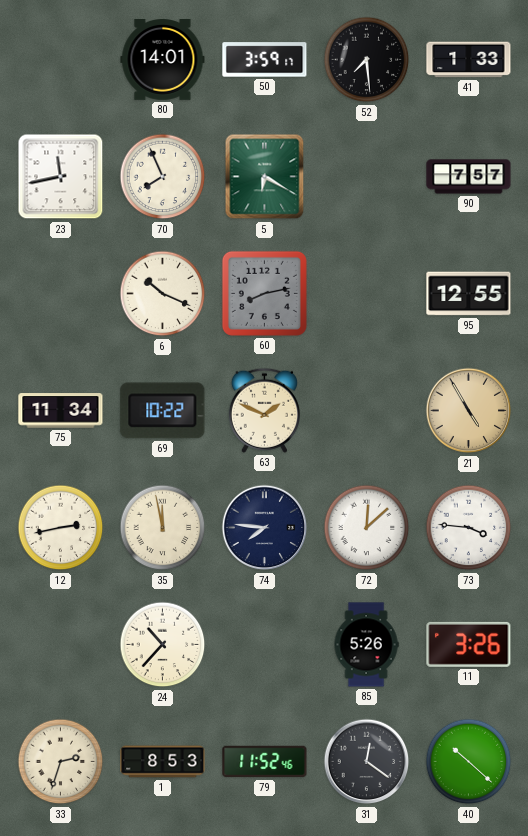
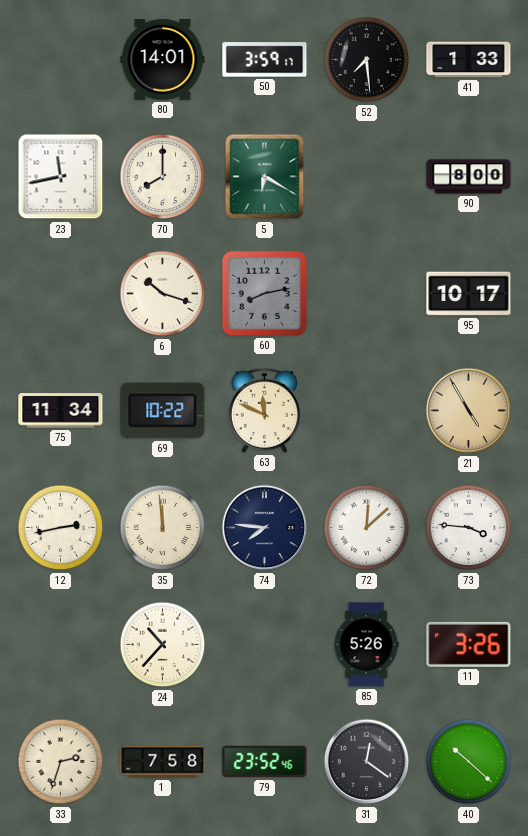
70: 7:56 -> 8:00
90: 7:57 -> 8:00
6: 10:19 -> 10:18
95: 12:55 -> 10:17
63: 1:49 -> 11:49
35: 11:58 -> 11:59
1: 8:53 -> 7:58
79: 11:52 -> 23:52
